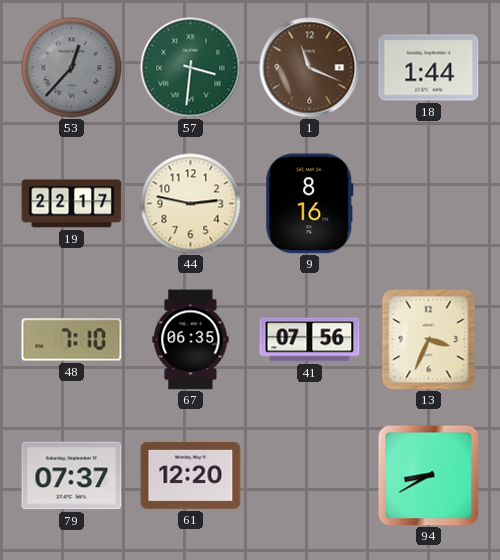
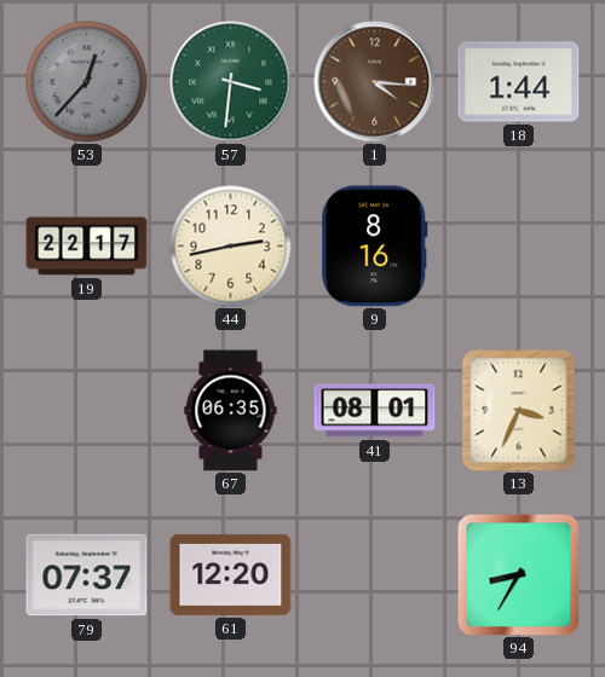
1: 11:19 -> 4:16
44: 2:47 -> 2:43
48: 7:10 -> none
41: 07:56 -> 08:01
94: 8:40 -> 8:35
